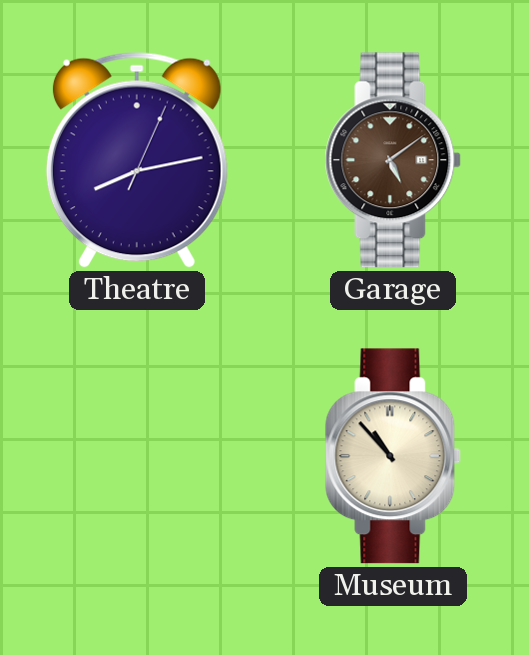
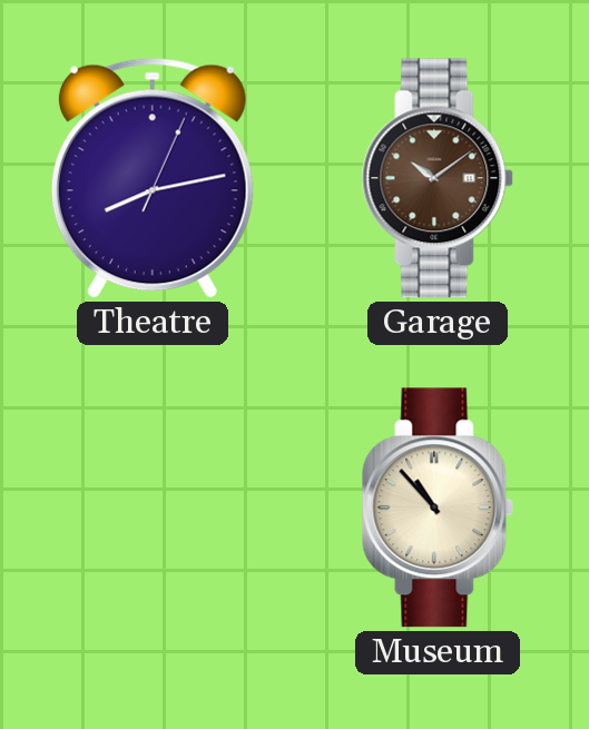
Garage: 5:09 -> 10:09
